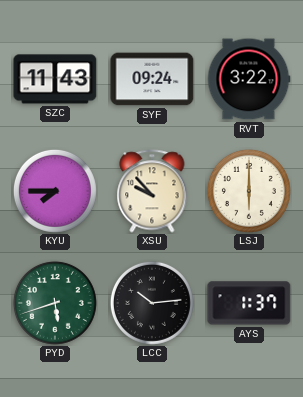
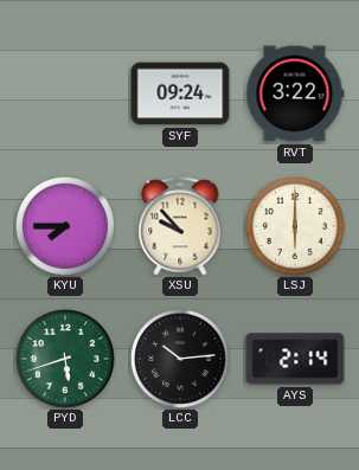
SZC: 11:43 -> none
AYS: 1:37 -> 2:14
